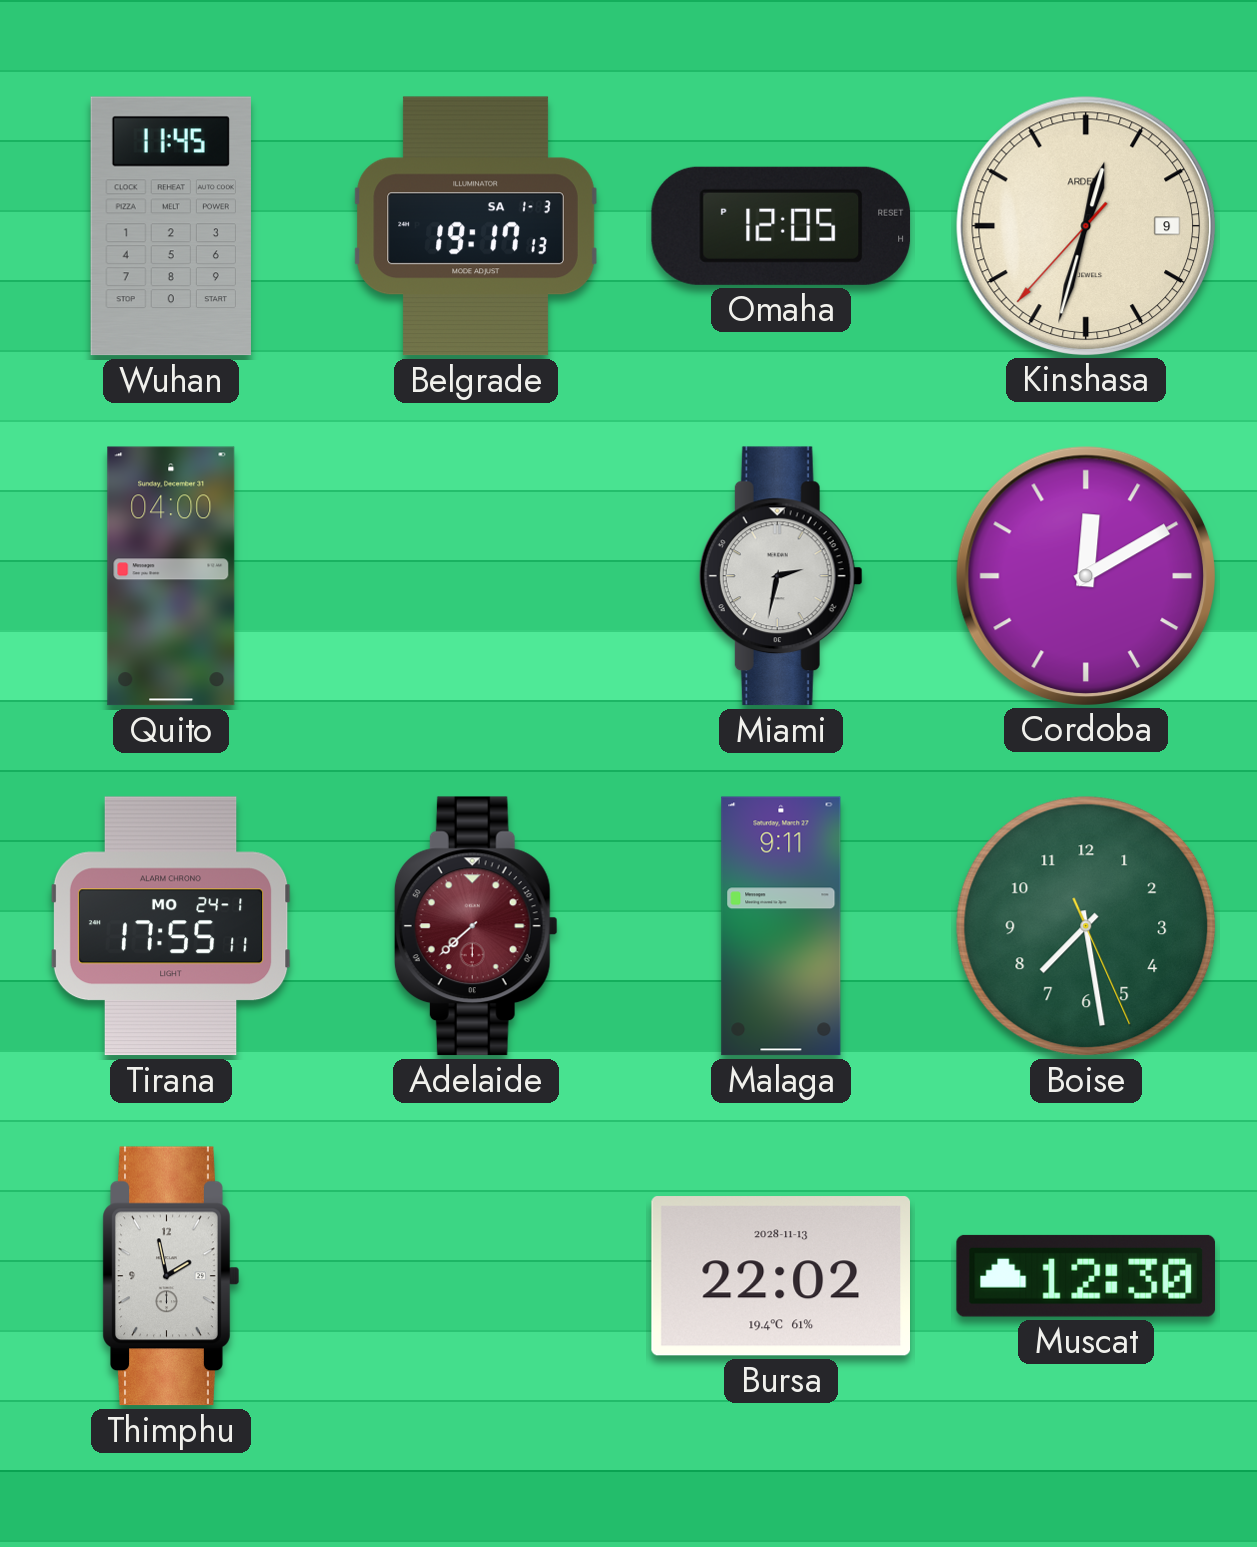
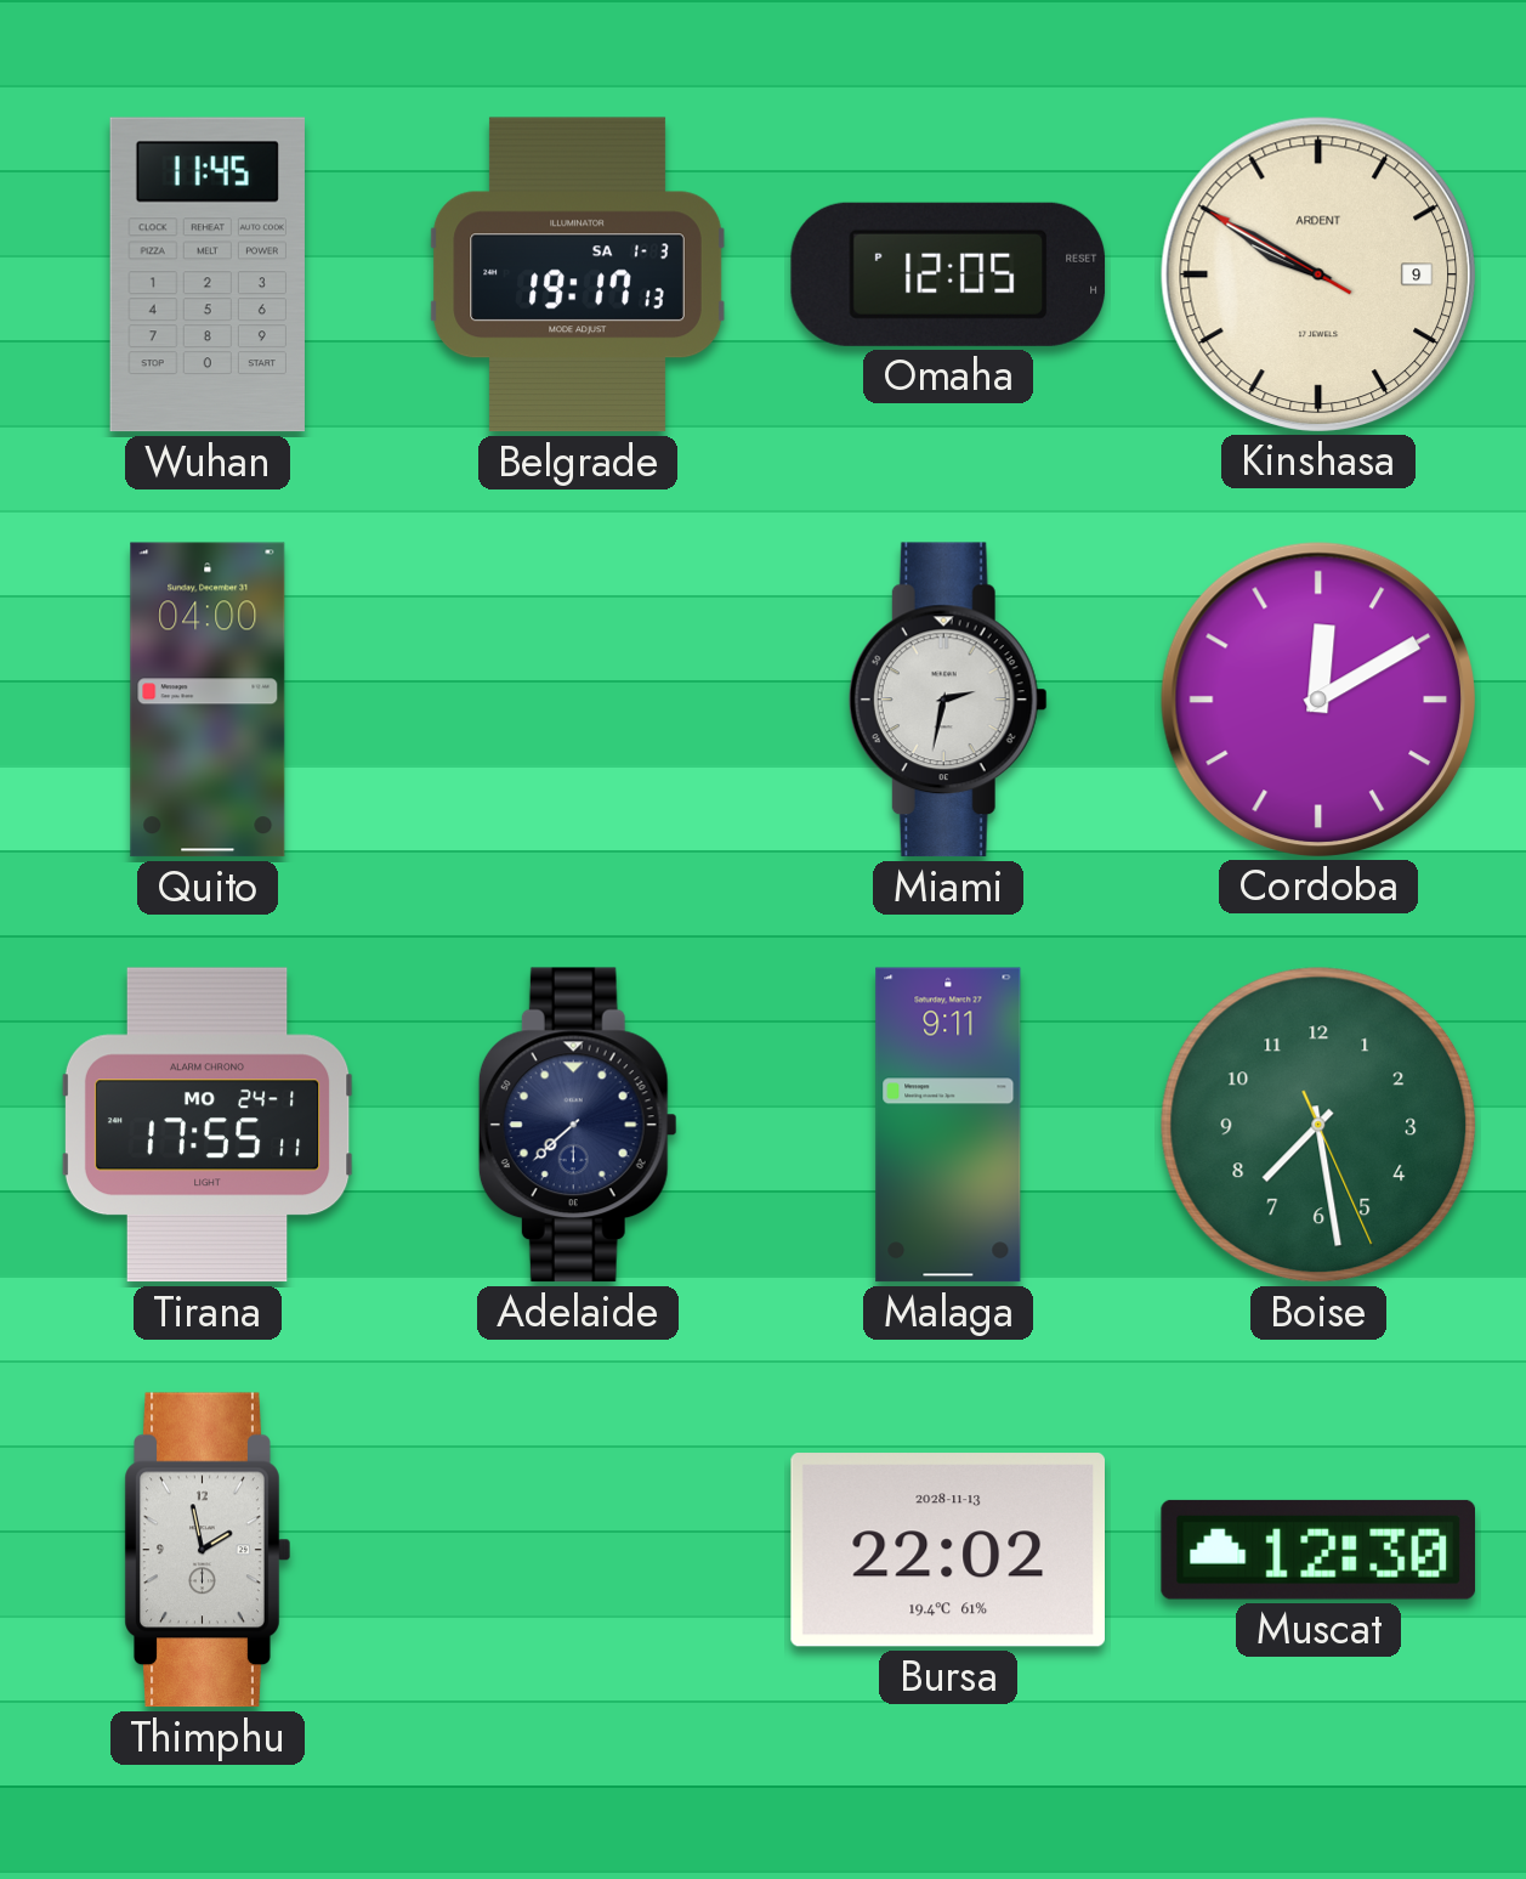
Kinshasa: 12:32 -> 9:49
Adelaide dial: burgundy -> navy
